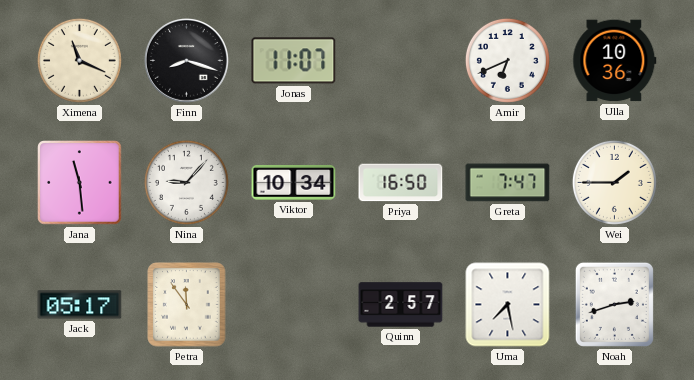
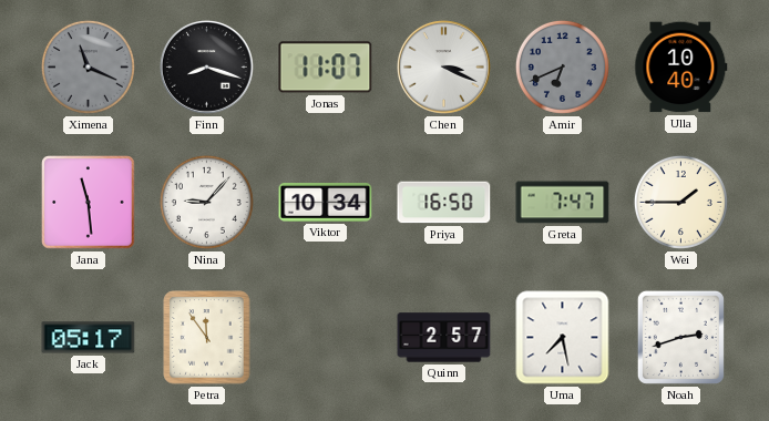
Ximena dial: cream -> grey
Chen: none -> 3:19
Amir dial: white -> grey
Ulla: 10:36 -> 10:40
